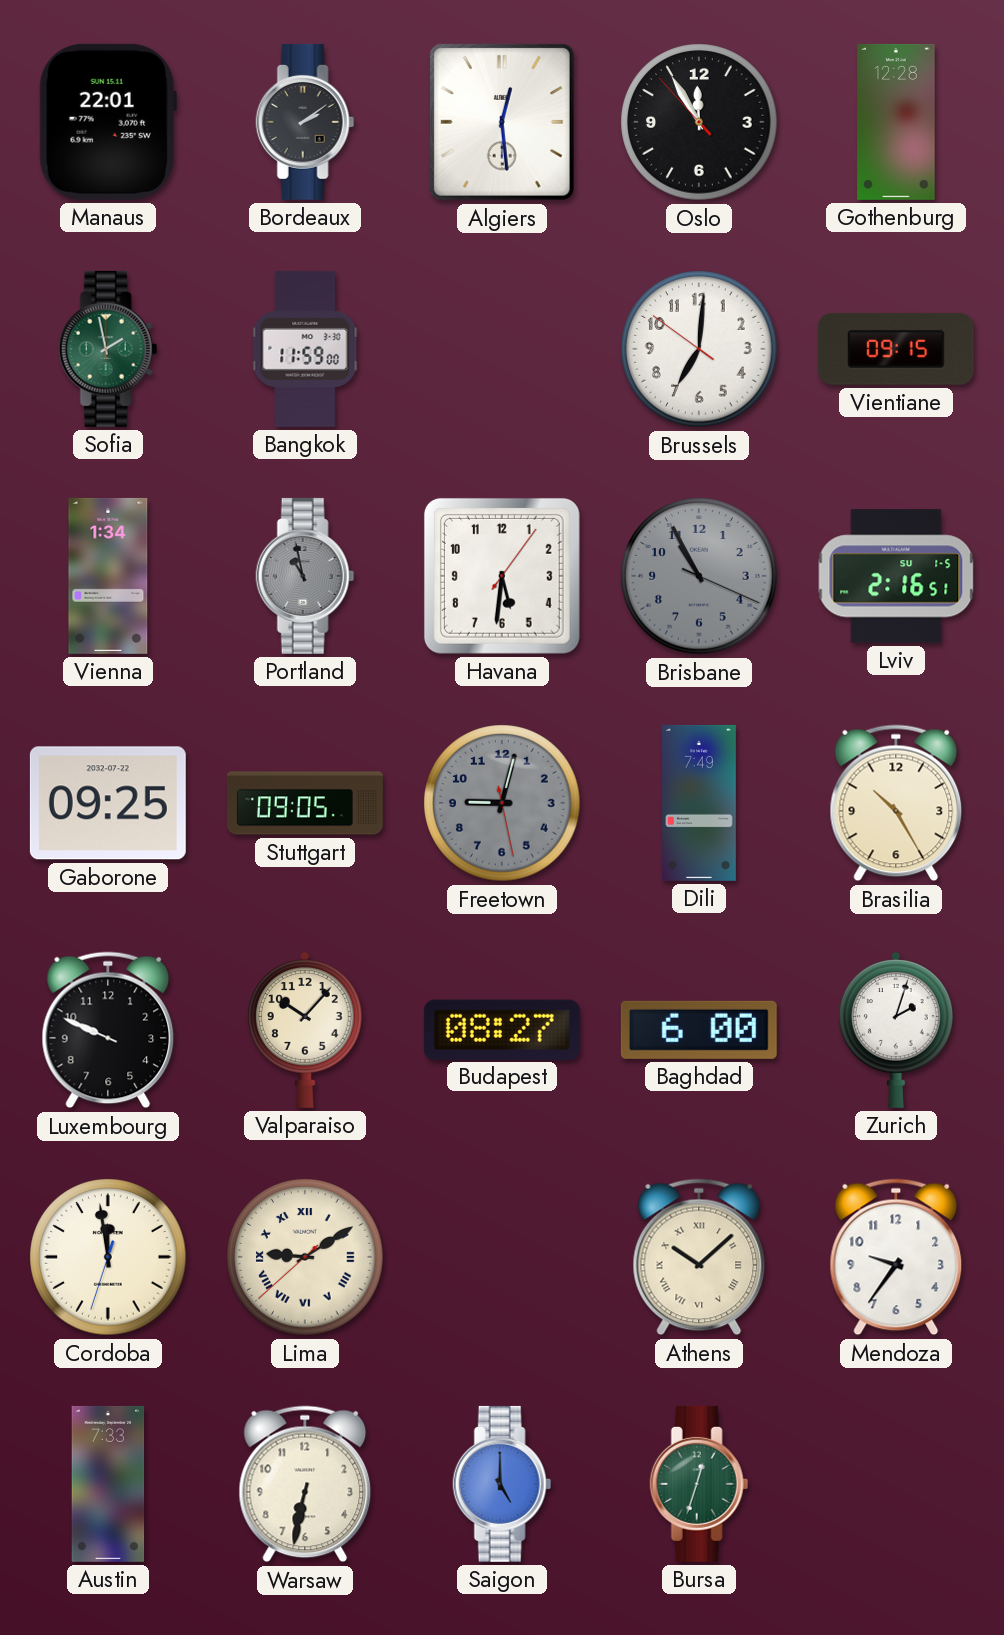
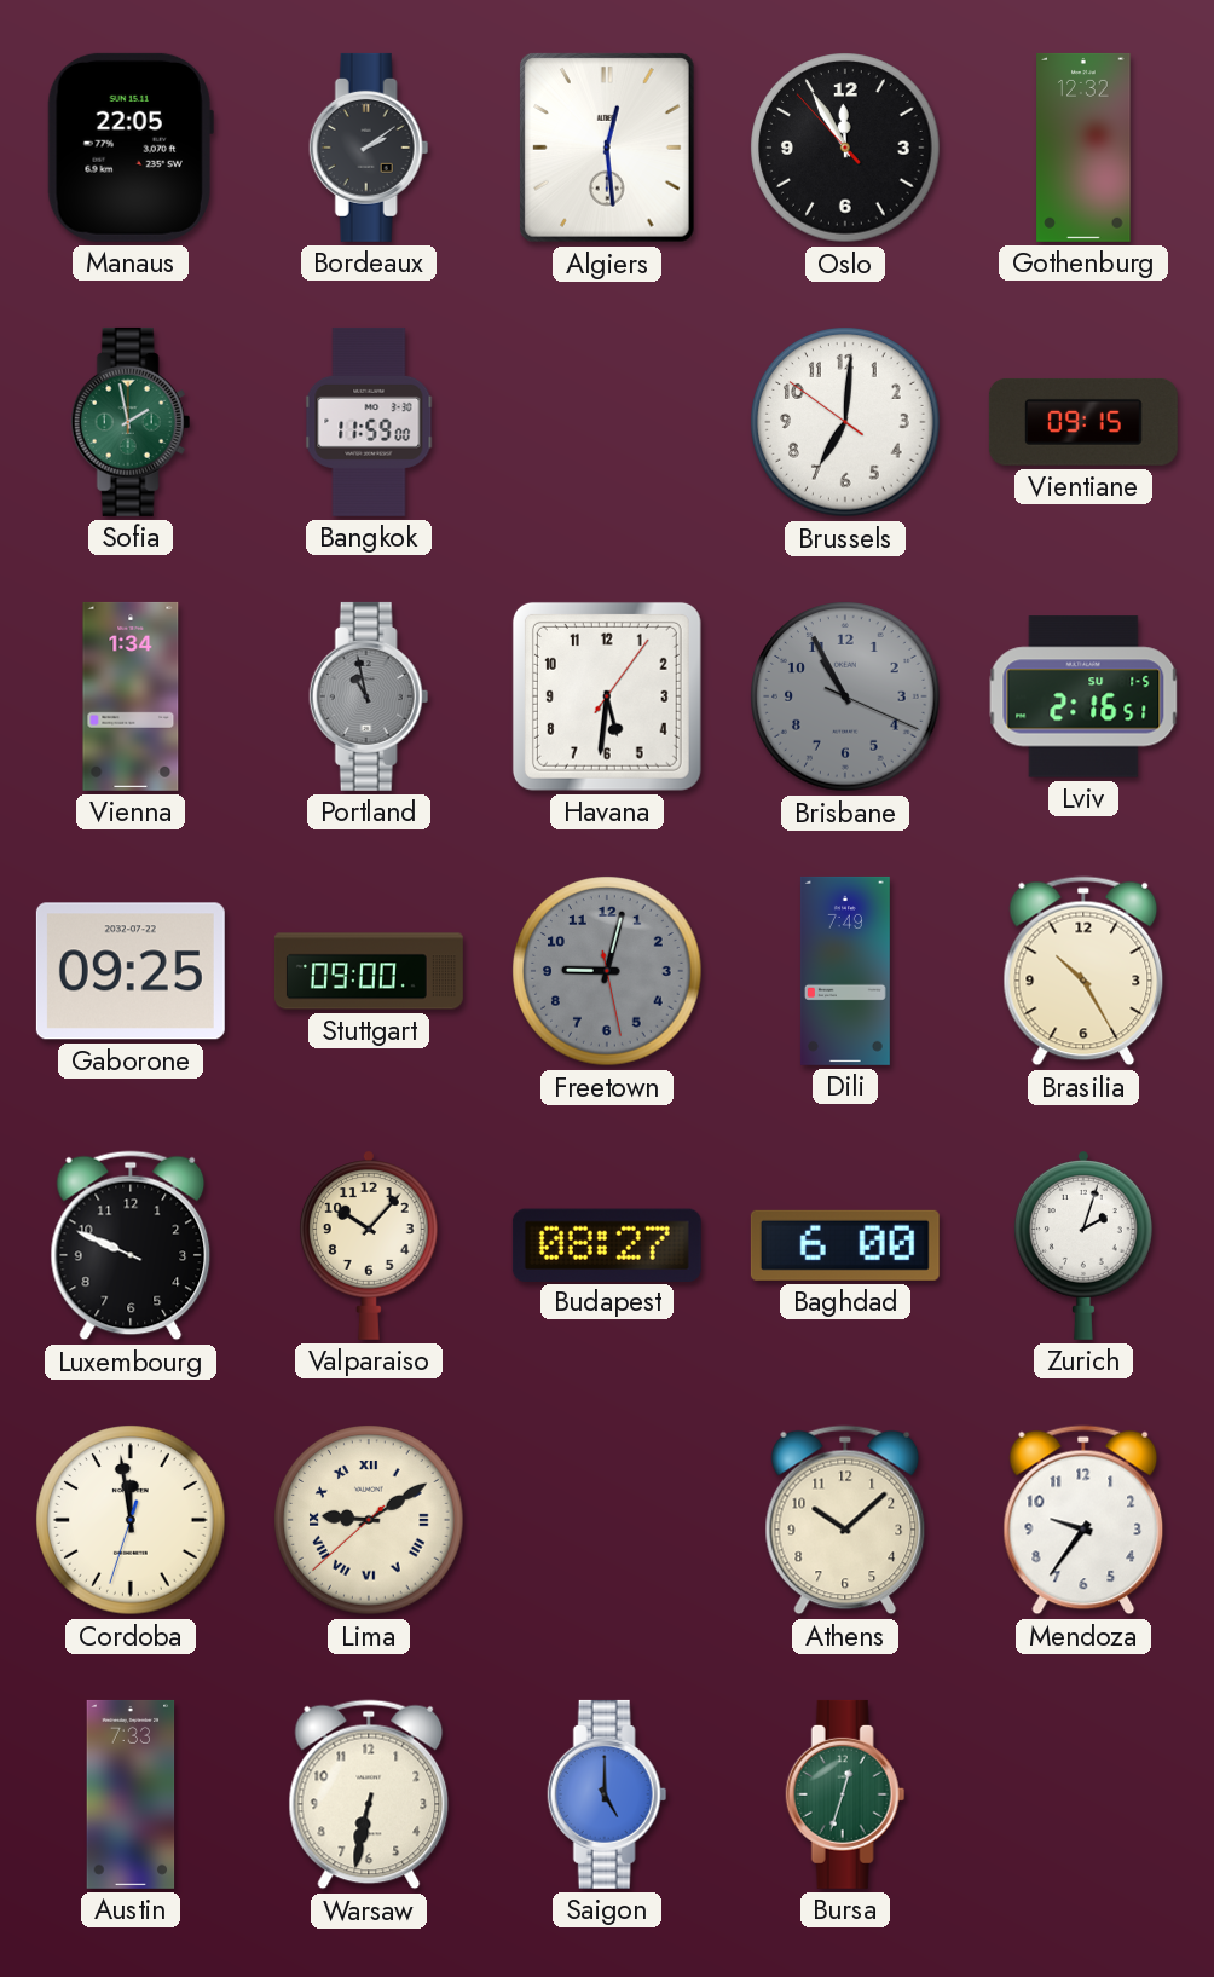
Manaus: 22:01 -> 22:05
Gothenburg: 12:28 -> 12:32
Stuttgart: 09:05 -> 09:00
Athens numerals: Roman -> Arabic
